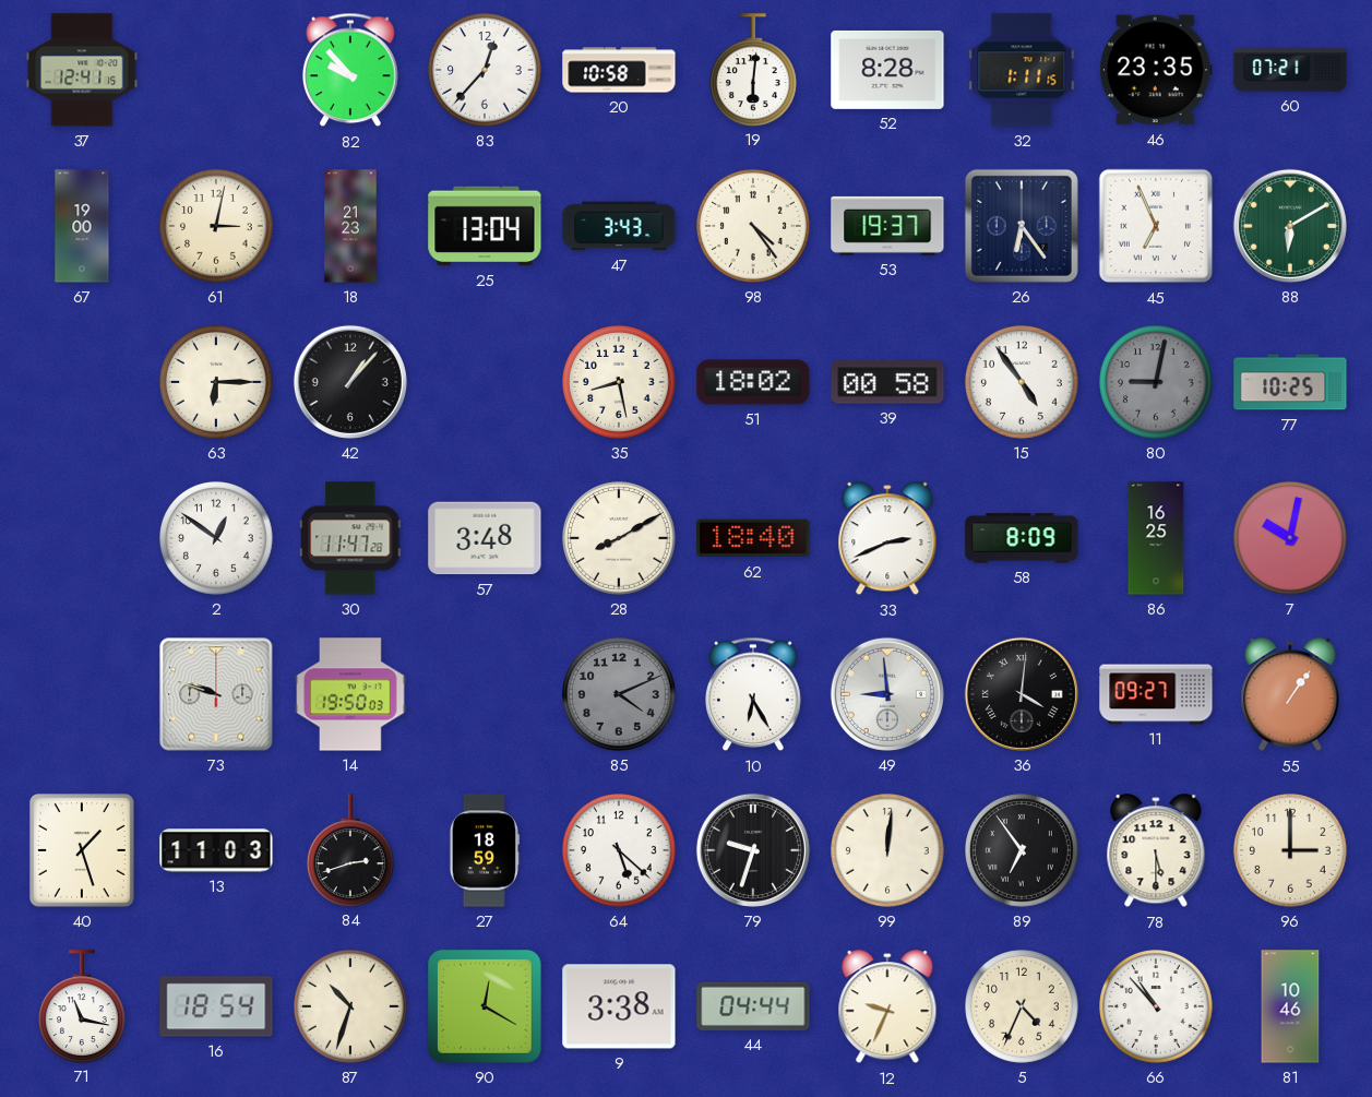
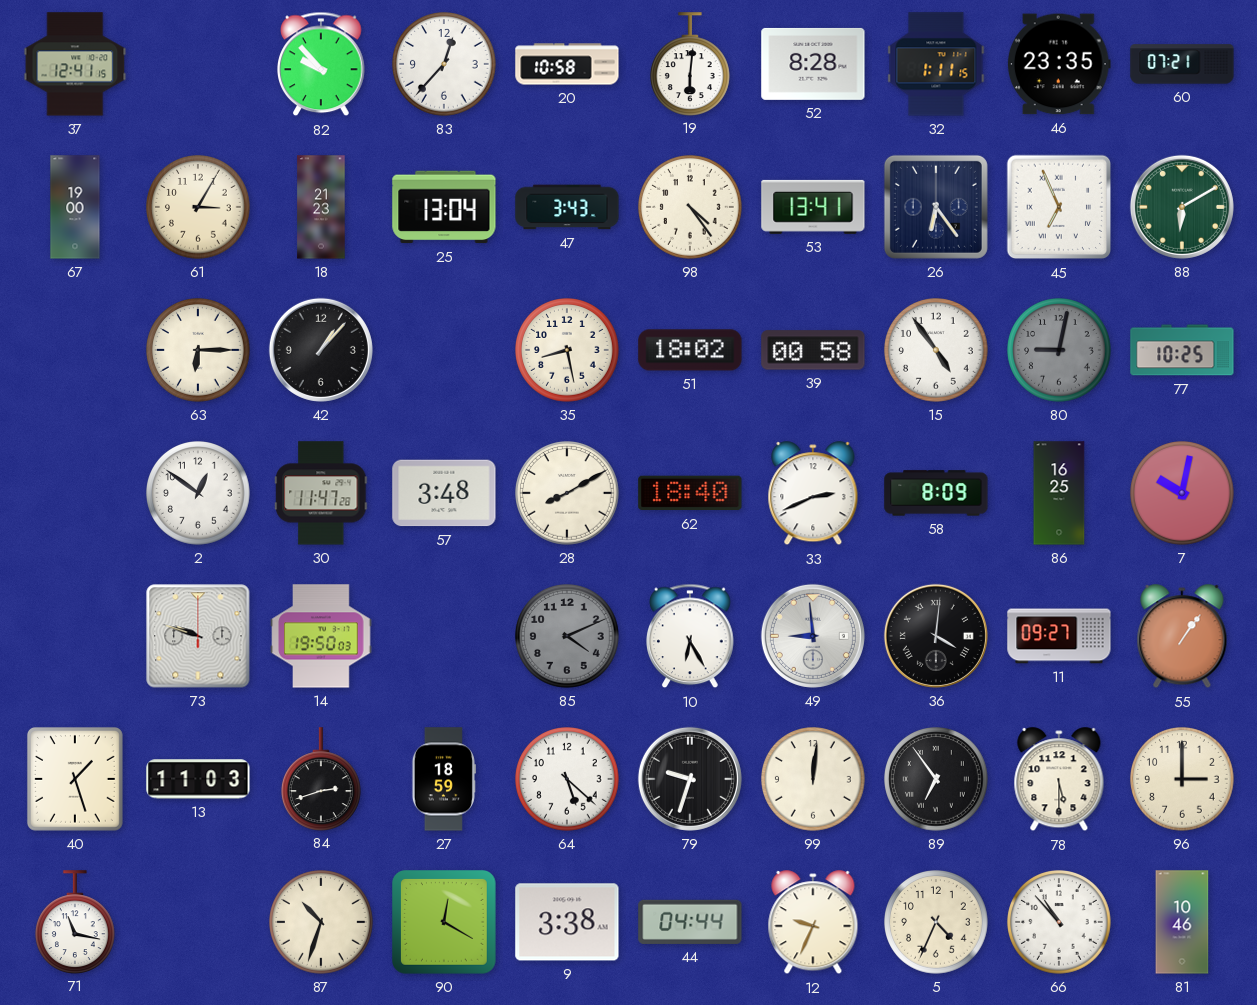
61: 3:02 -> 3:05
53: 19:37 -> 13:41
16: 18:54 -> none
